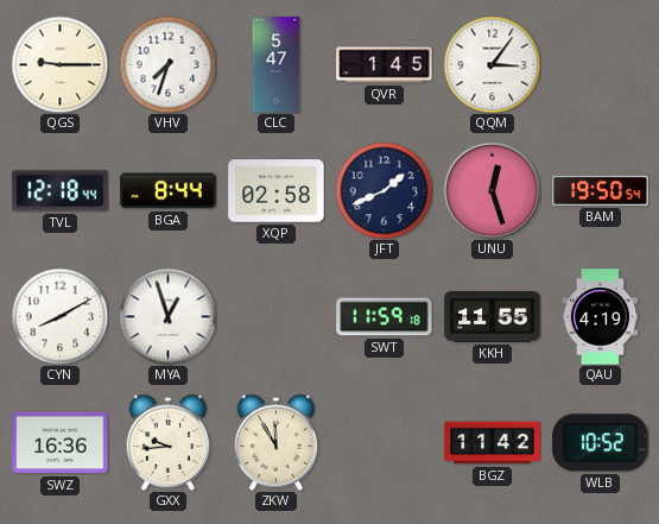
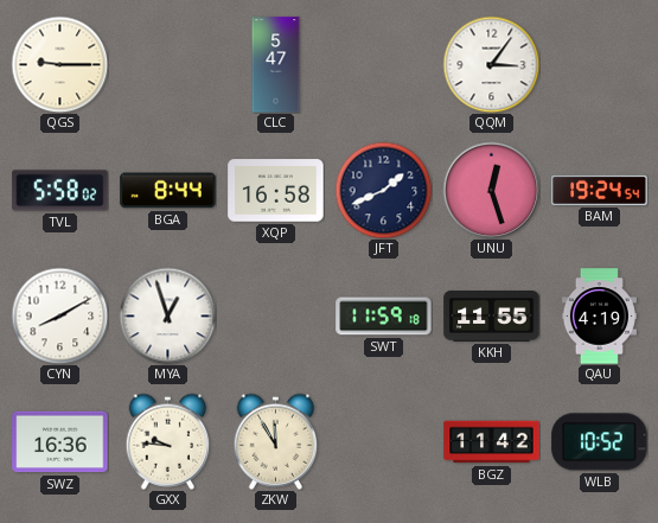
VHV: 7:33 -> none
QVR: 1:45 -> none
TVL: 12:18 -> 5:58
XQP: 02:58 -> 16:58
BAM: 19:50 -> 19:24
GXX: 9:44 -> 9:46
